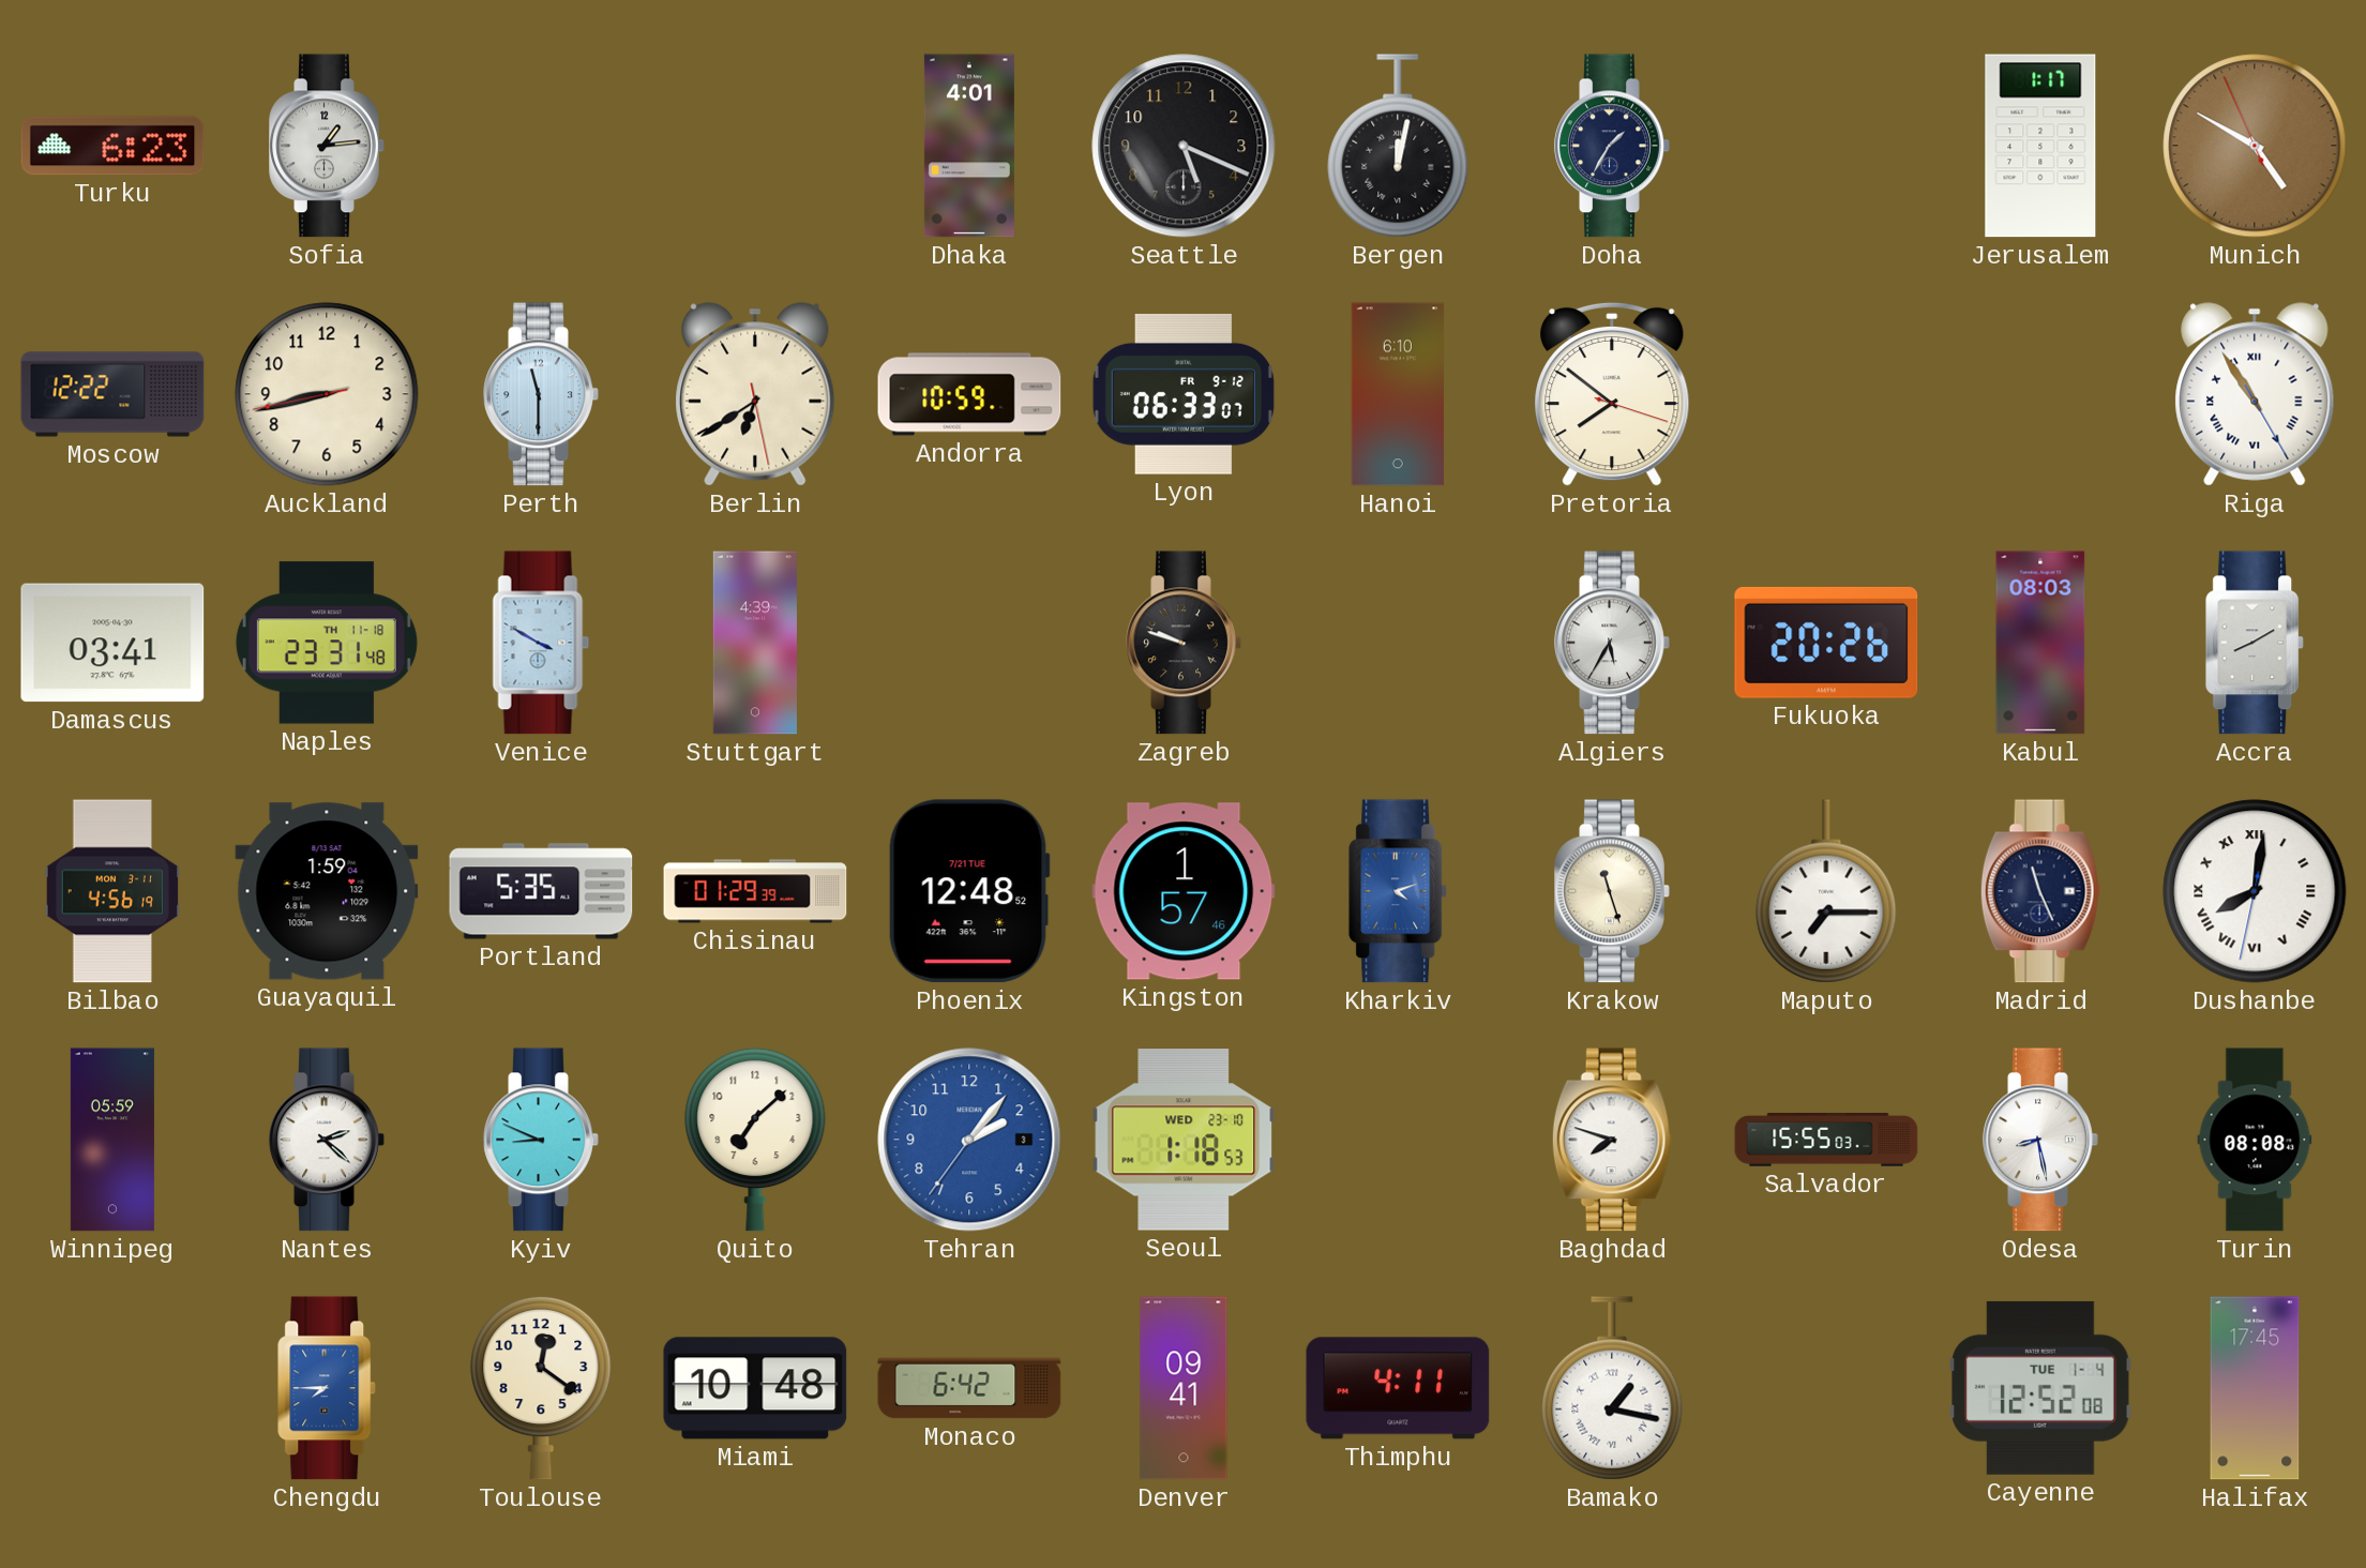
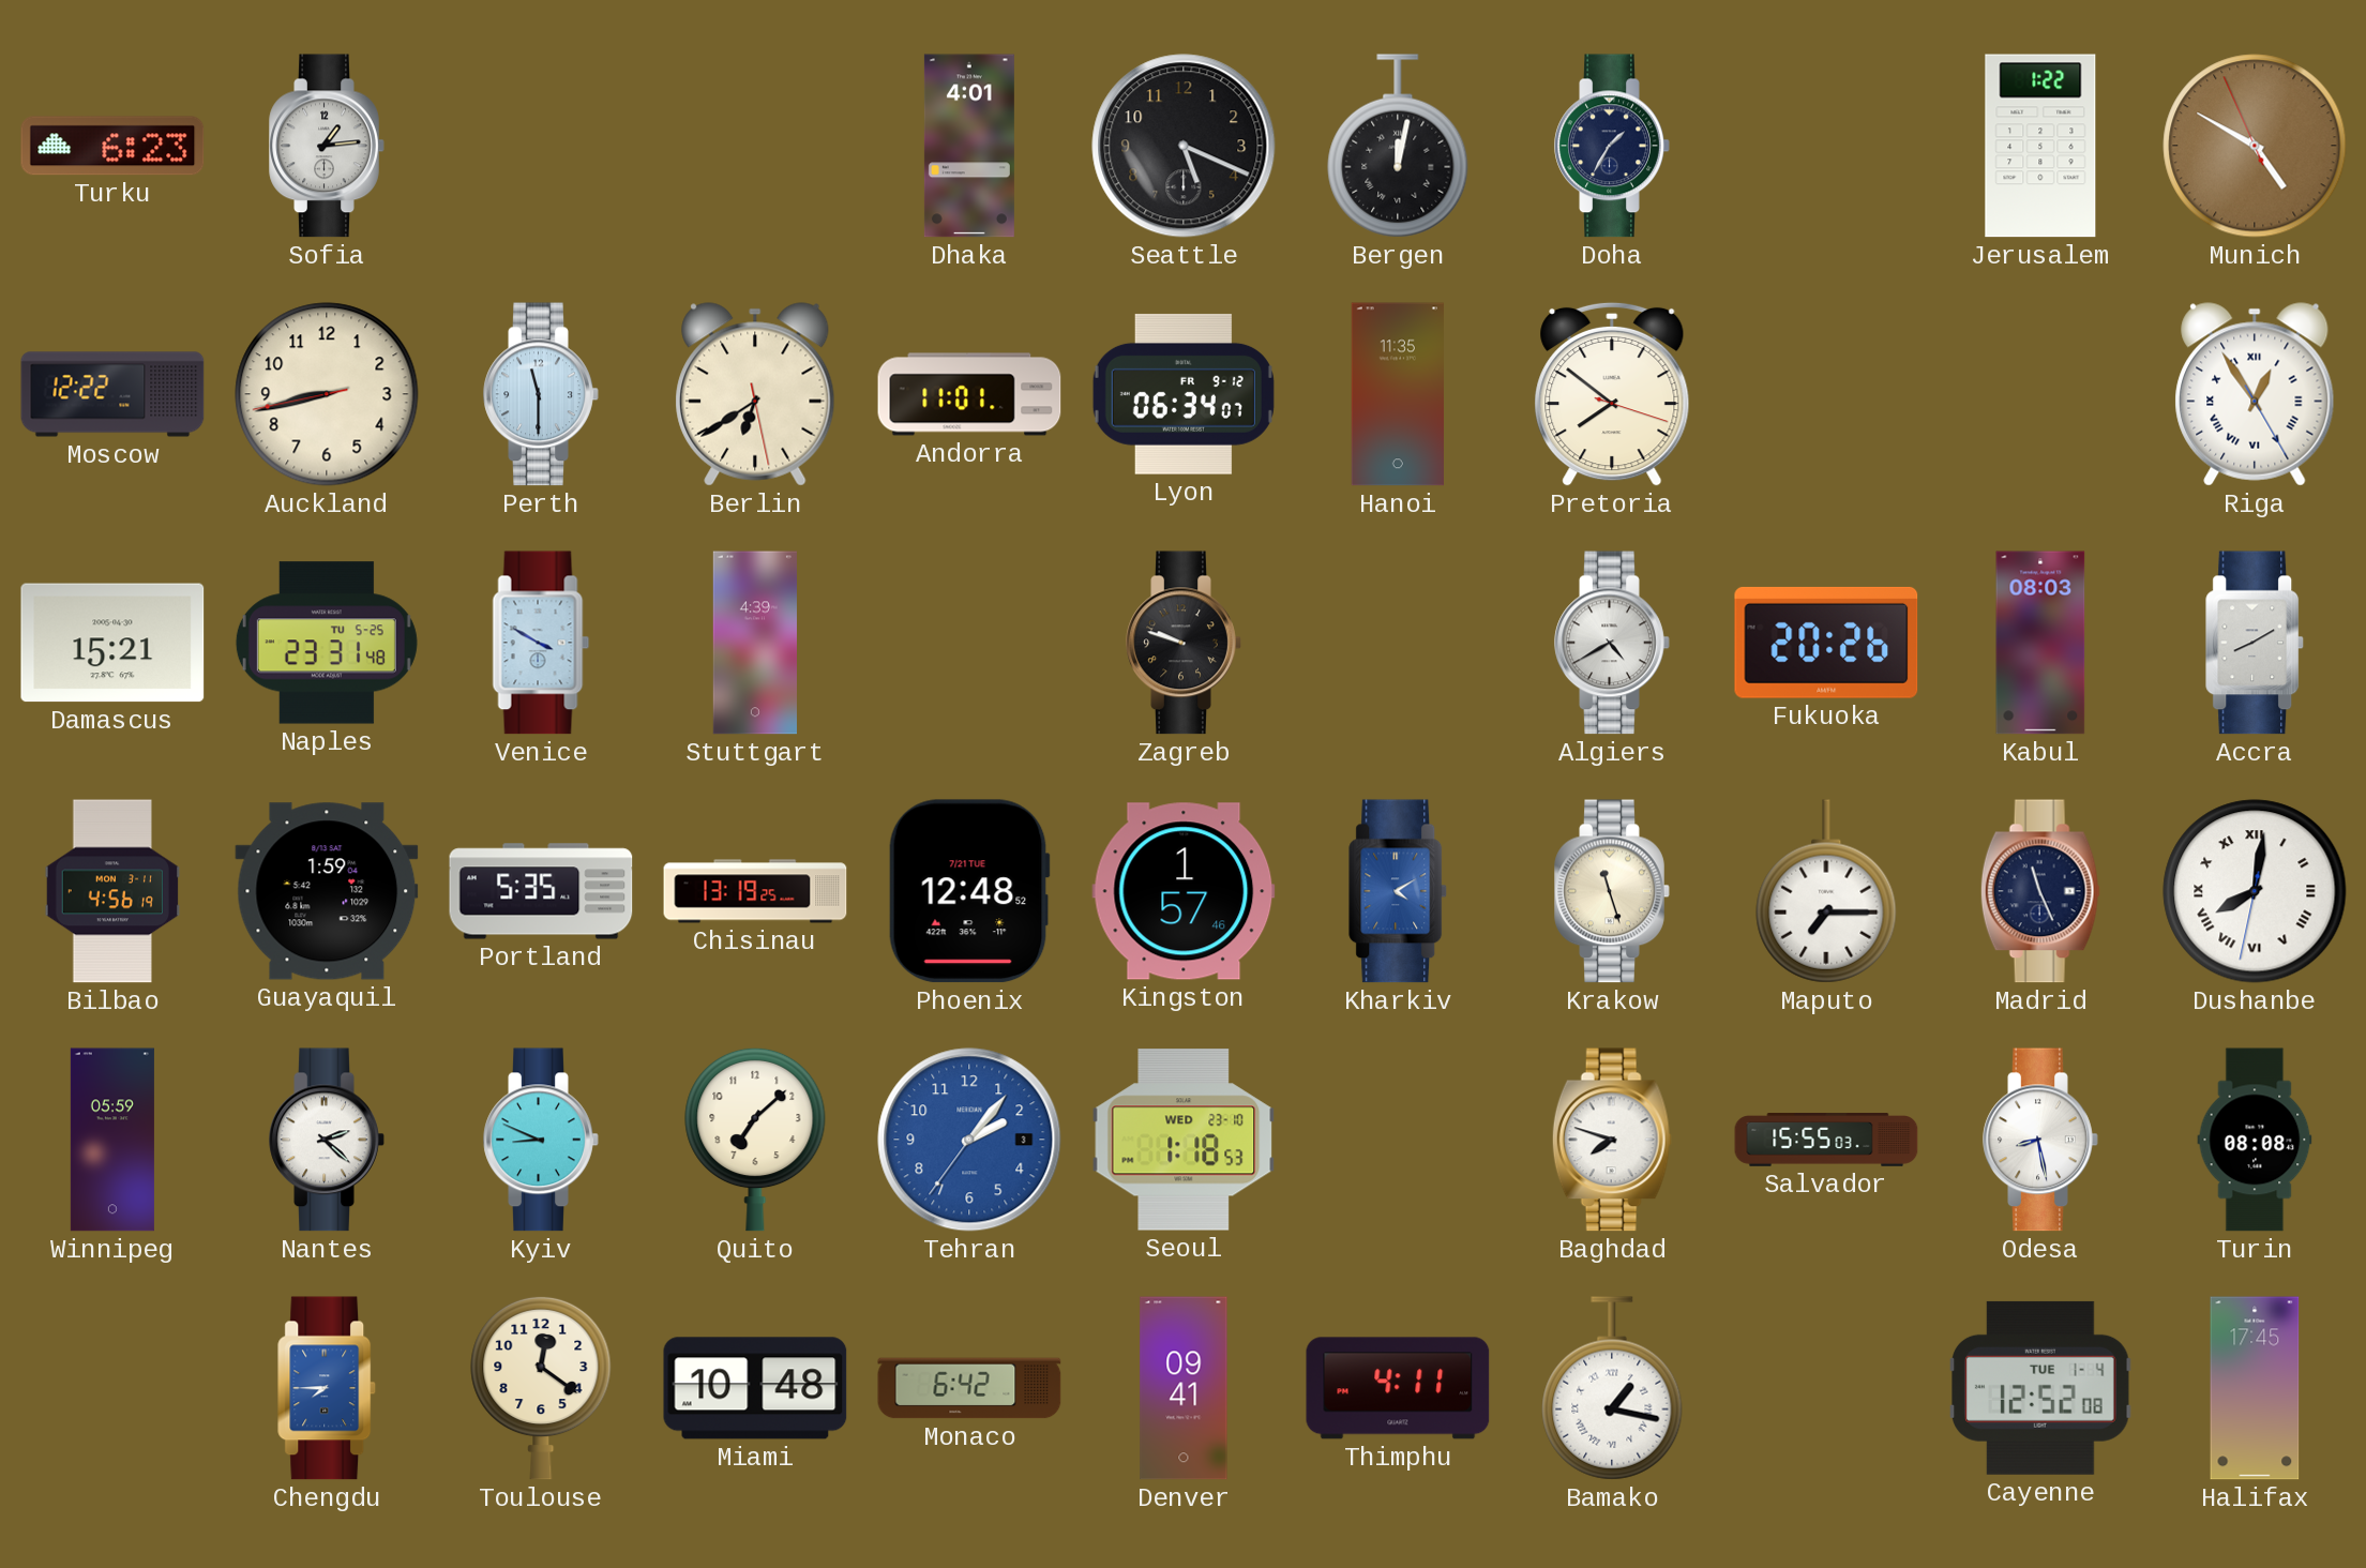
Jerusalem: 1:17 -> 1:22
Andorra: 10:59 -> 11:01
Lyon: 06:33 -> 06:34
Hanoi: 6:10 -> 11:35
Riga: 10:54 -> 12:54
Damascus: 03:41 -> 15:21
Naples date: TH 11-18 -> TU 5-25
Algiers: 5:35 -> 4:40
Chisinau: 01:29 -> 13:19
Kharkiv: 4:12 -> 4:10
